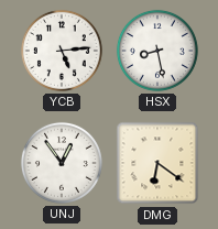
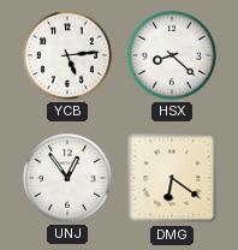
HSX: 8:28 -> 8:22
